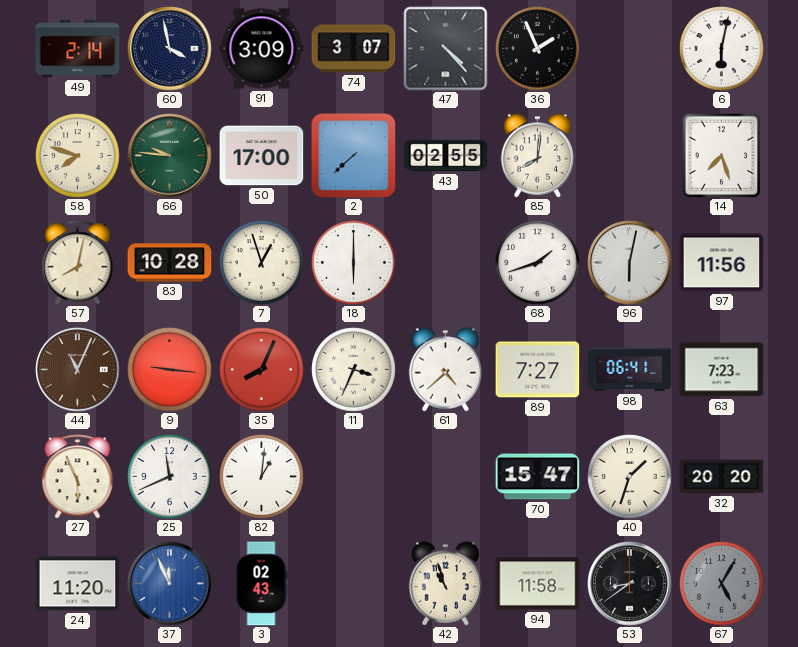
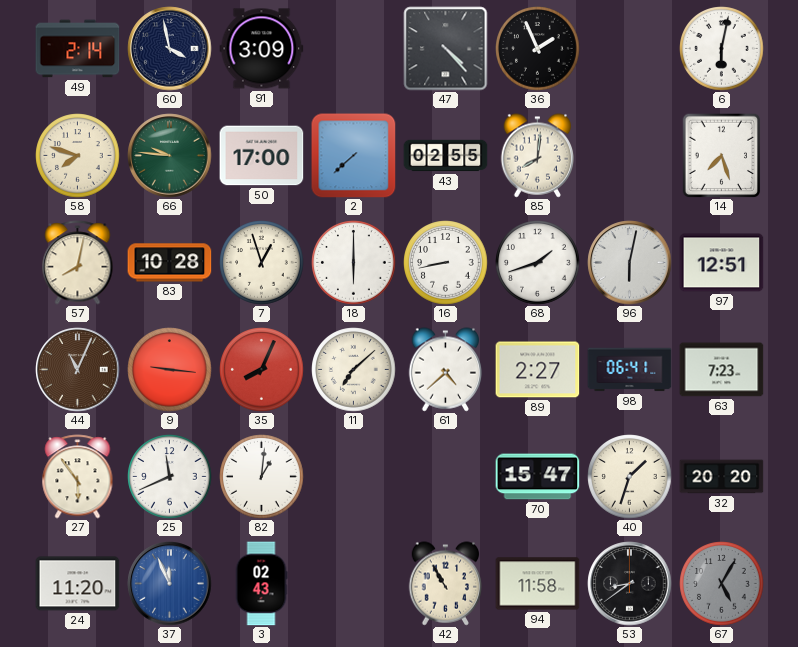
74: 3:07 -> none
16: none -> 8:43
97: 11:56 -> 12:51
11: 3:34 -> 7:08
89: 7:27 -> 2:27
27: 5:56 -> 5:54
42: 10:57 -> 10:55
